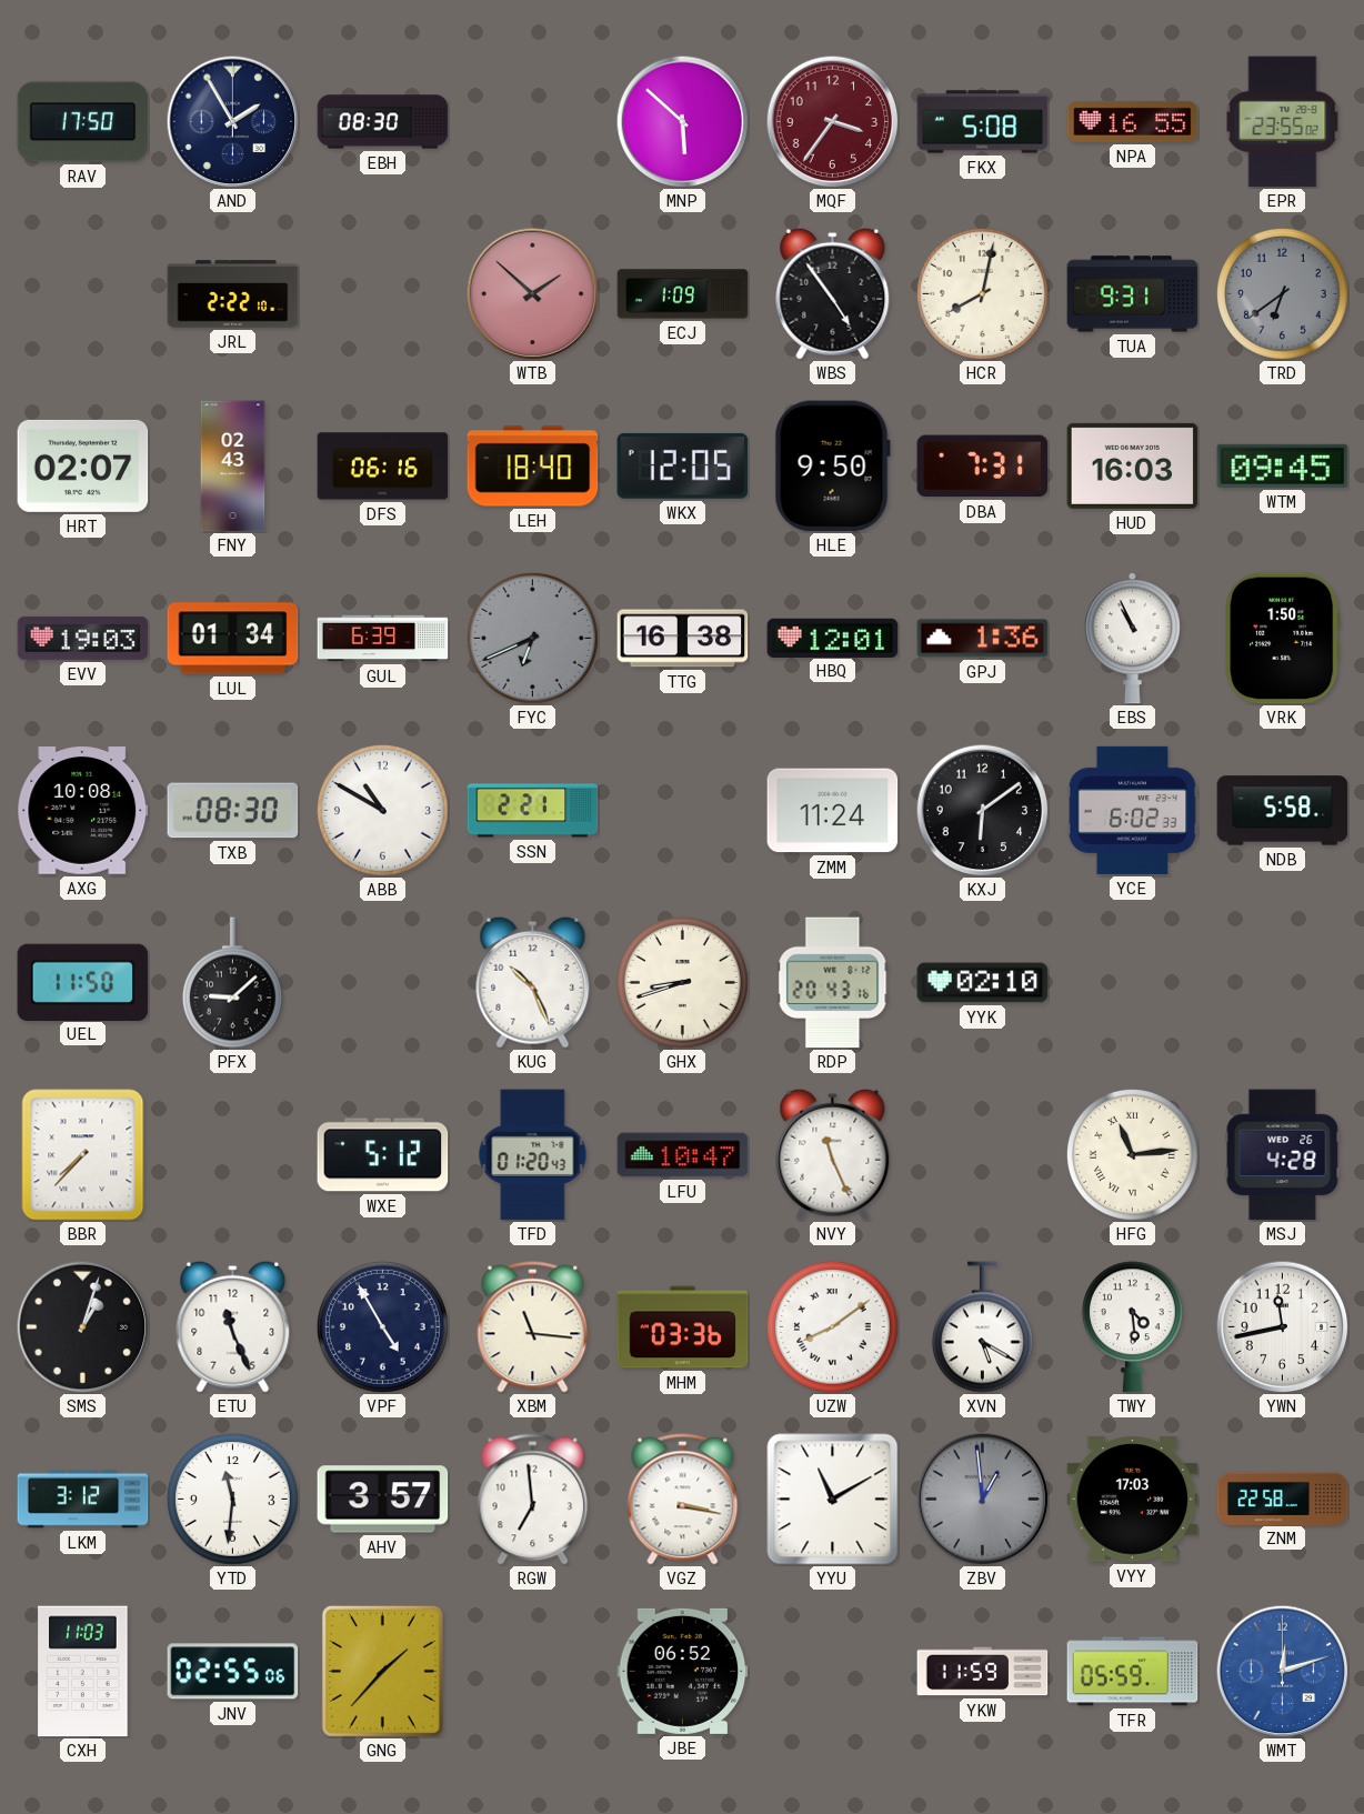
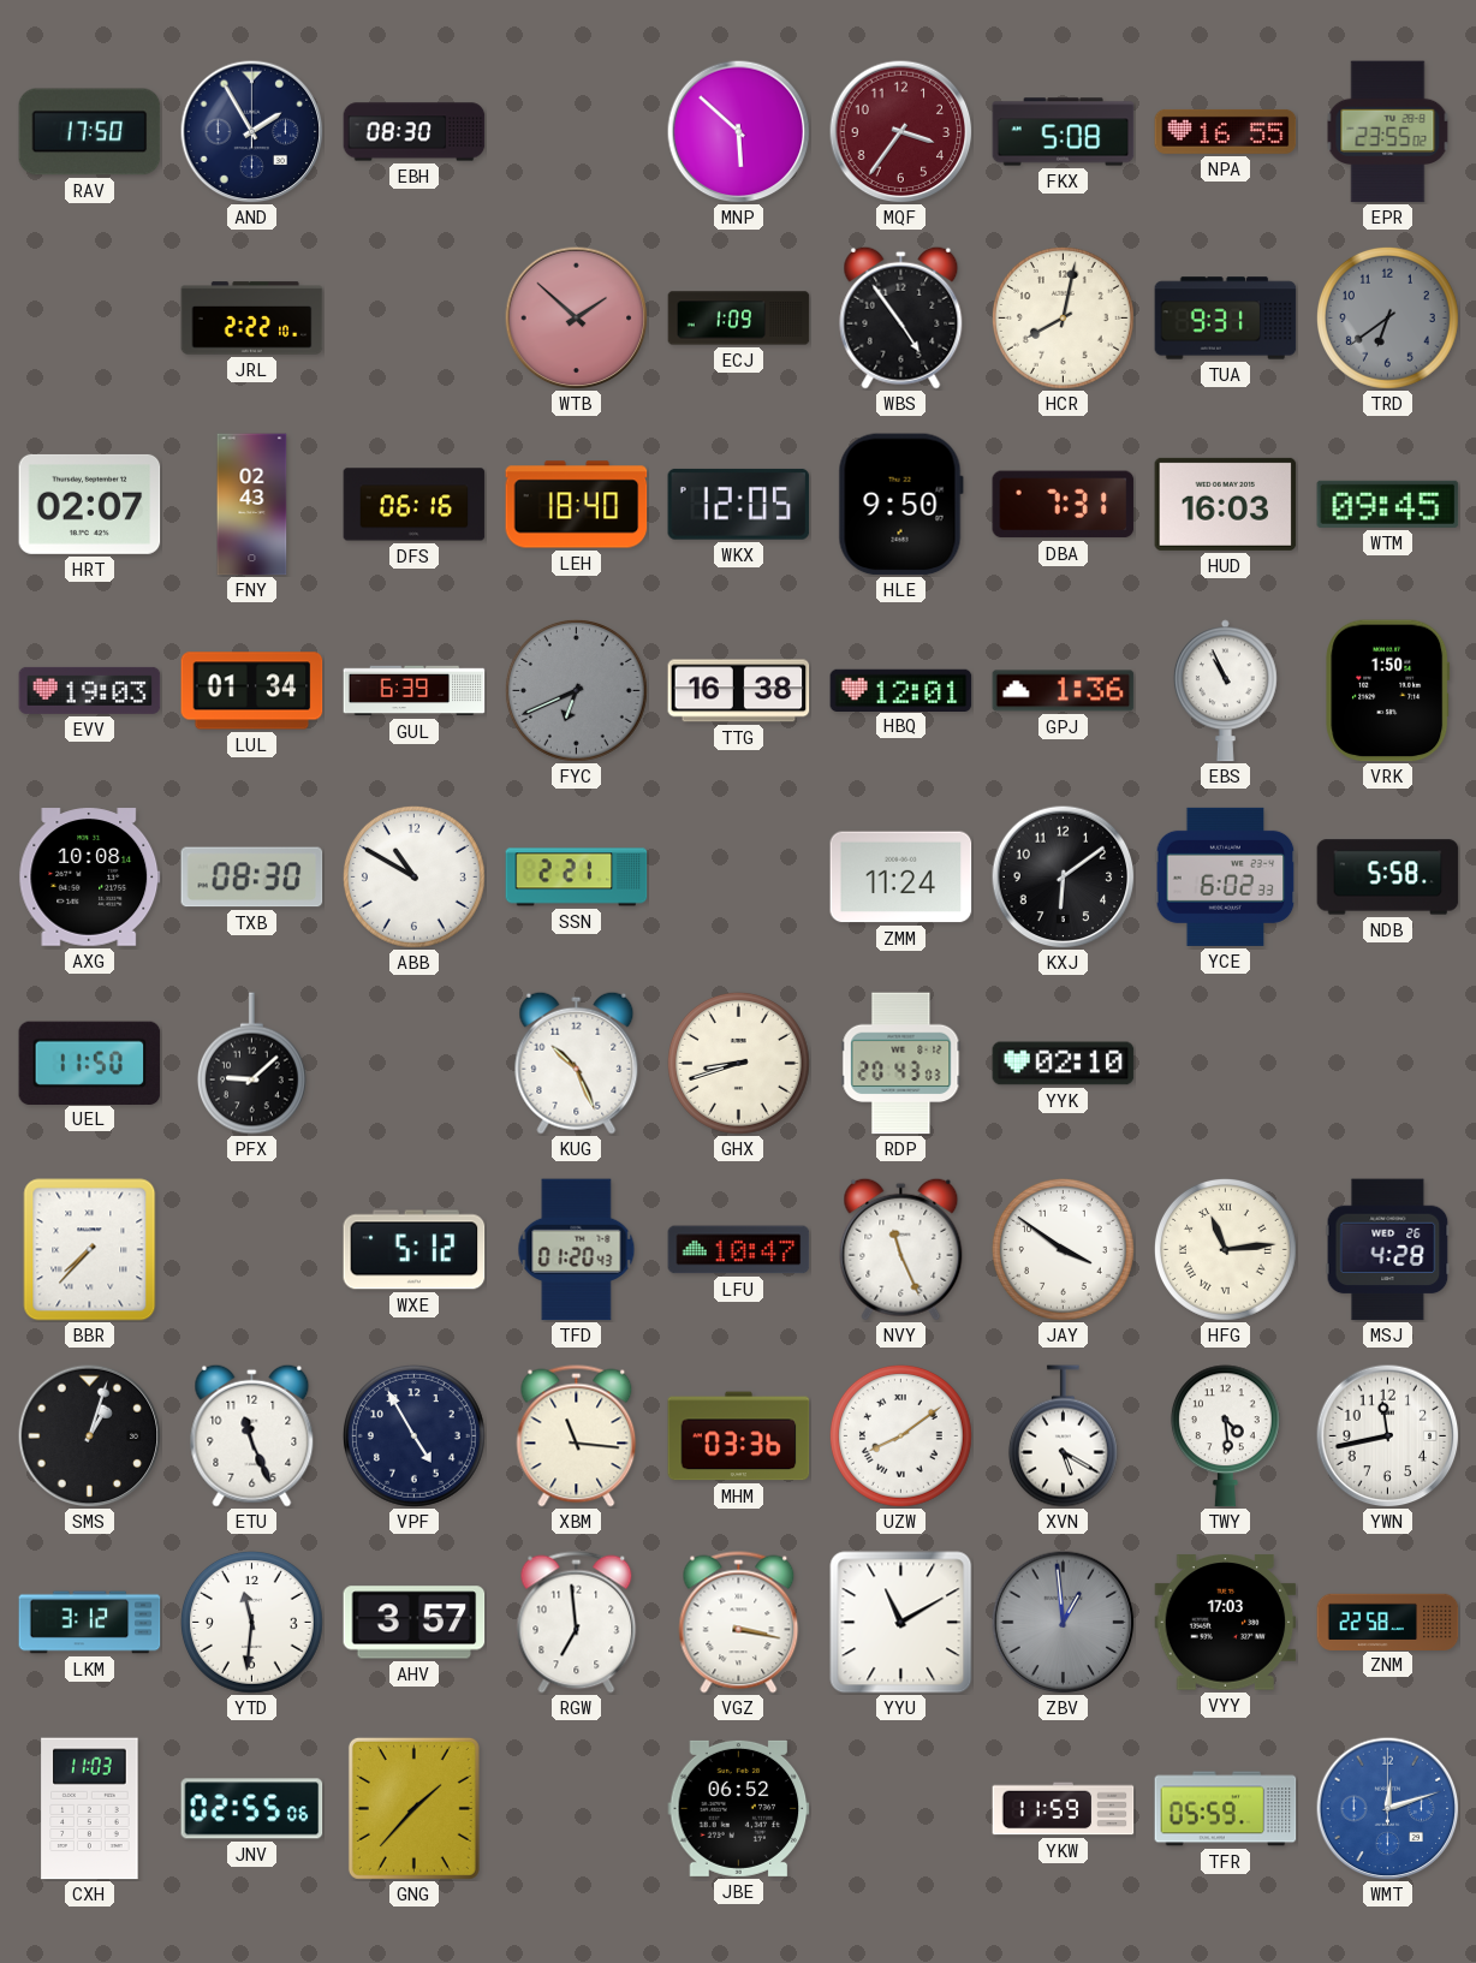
RDP: 20:43:16 -> 20:43:03
JAY: none -> 3:51
